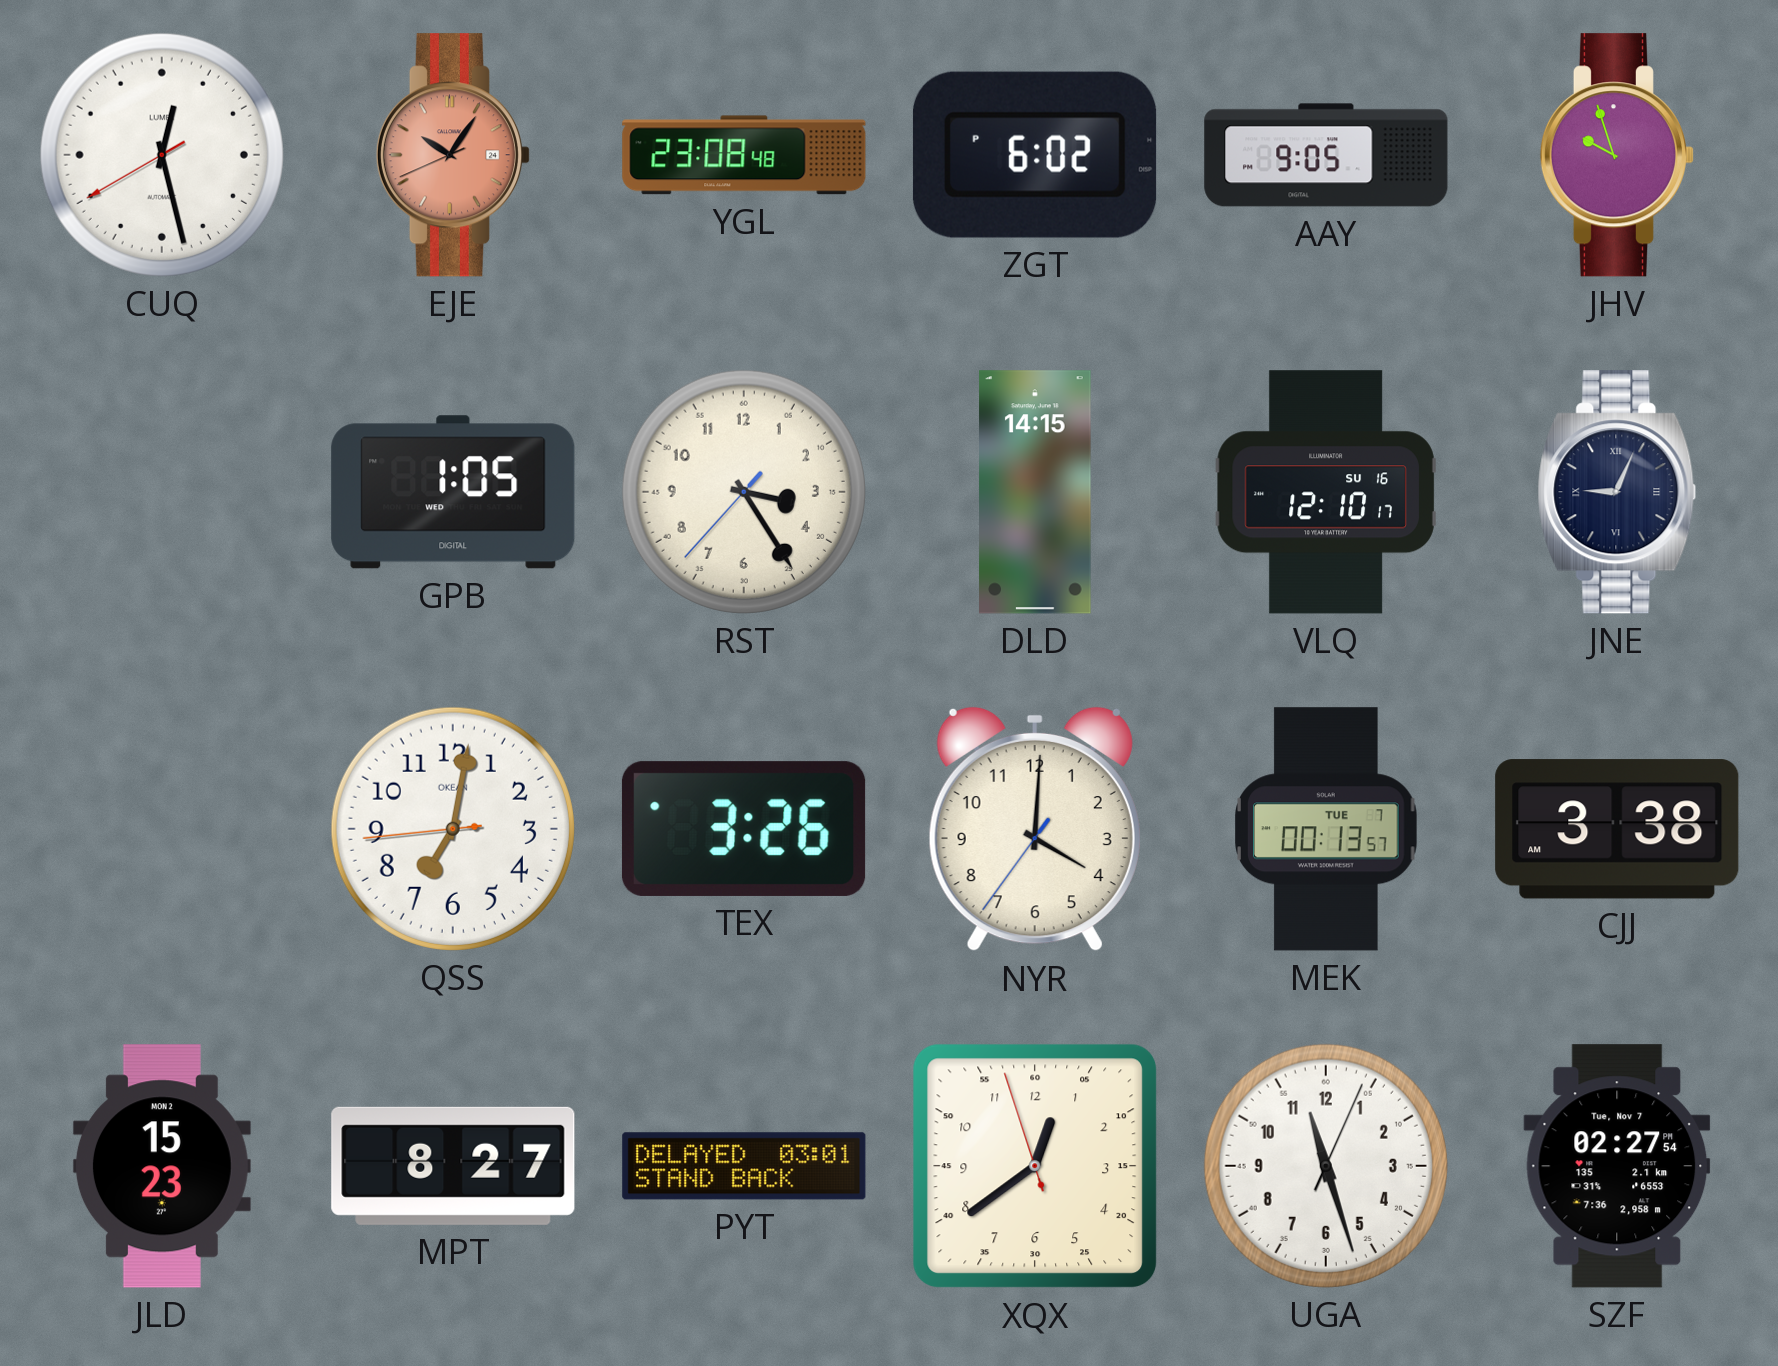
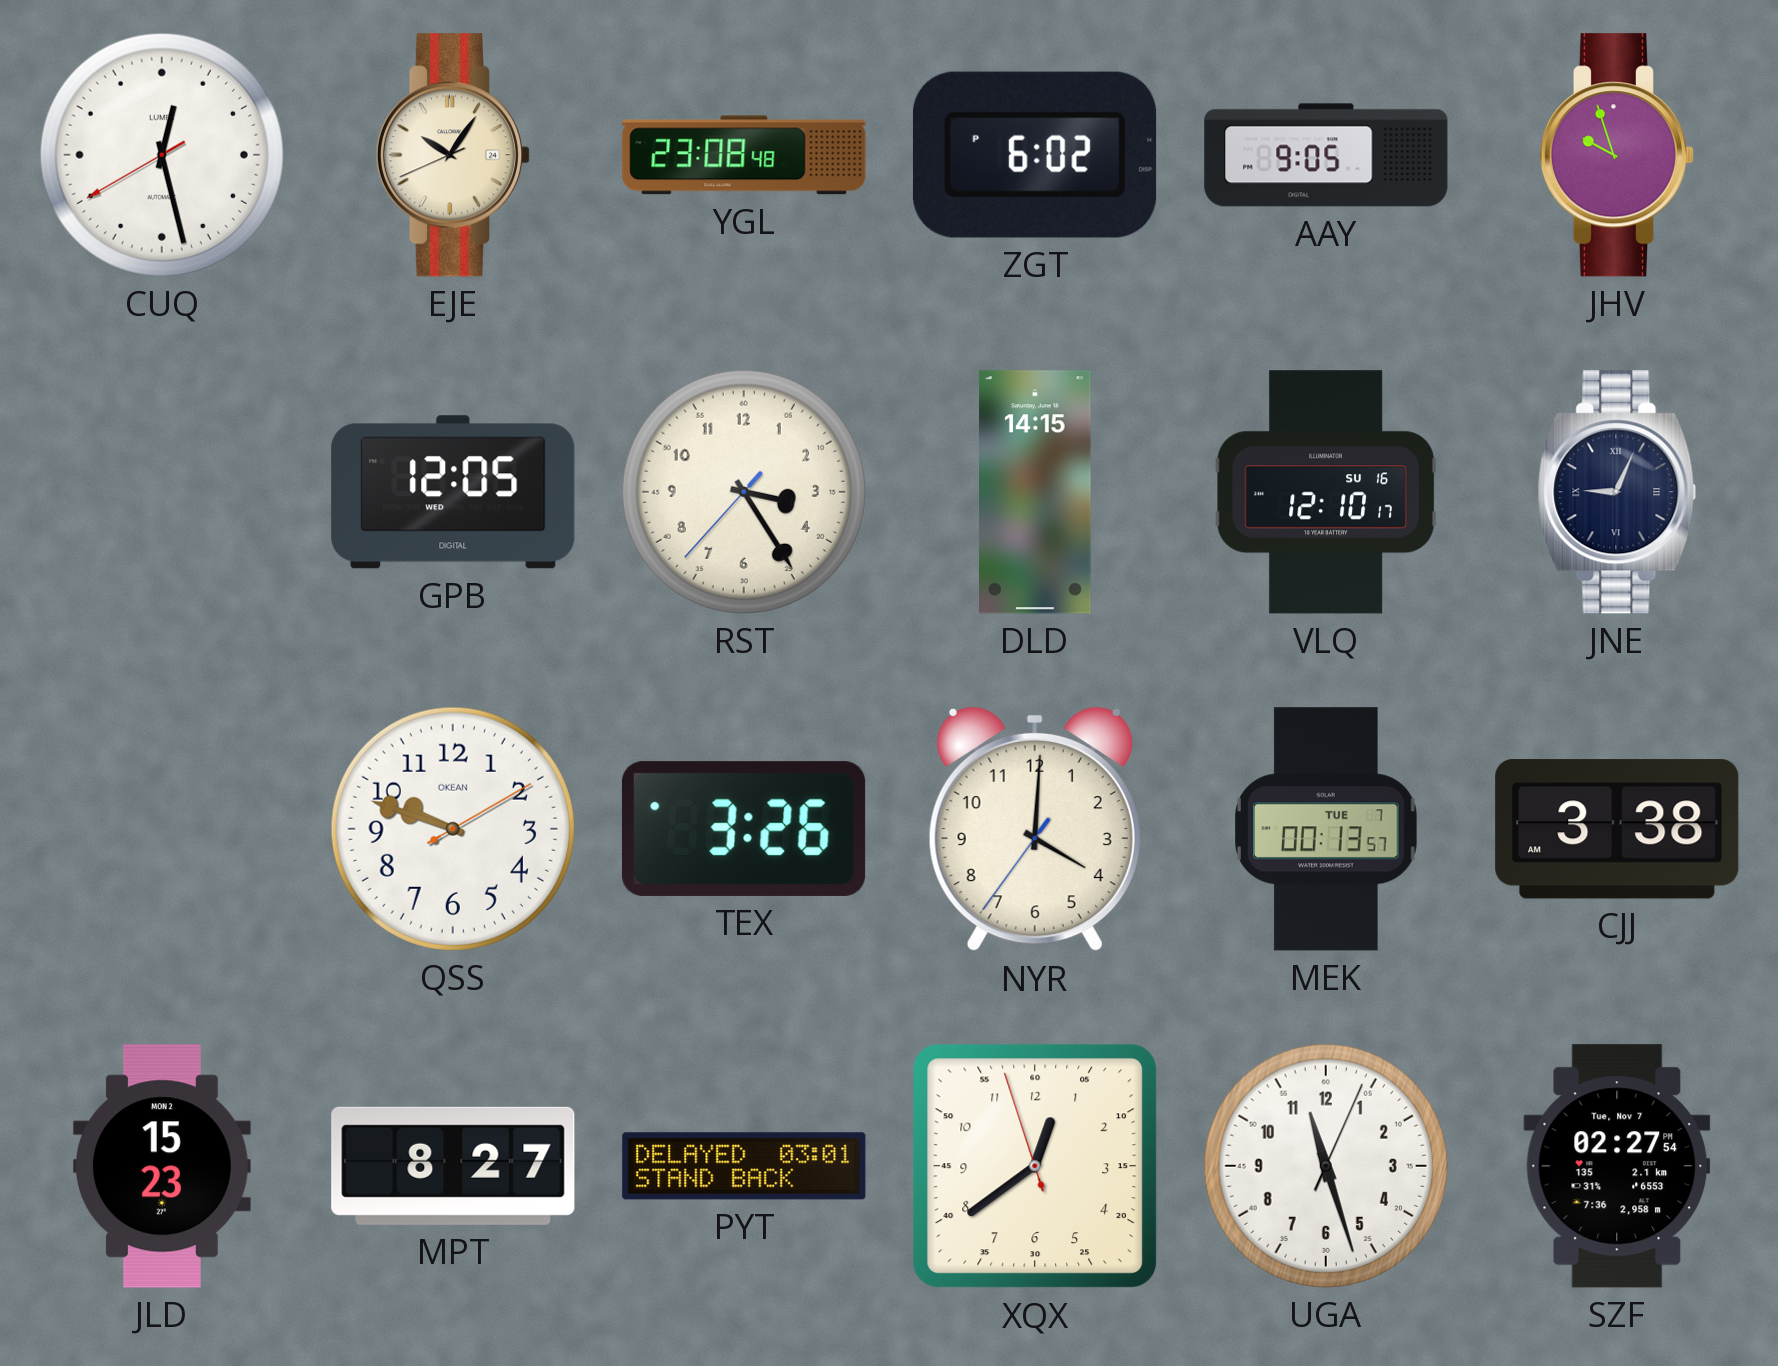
EJE dial: salmon -> cream
GPB: 1:05 -> 12:05
QSS: 7:01 -> 9:48
